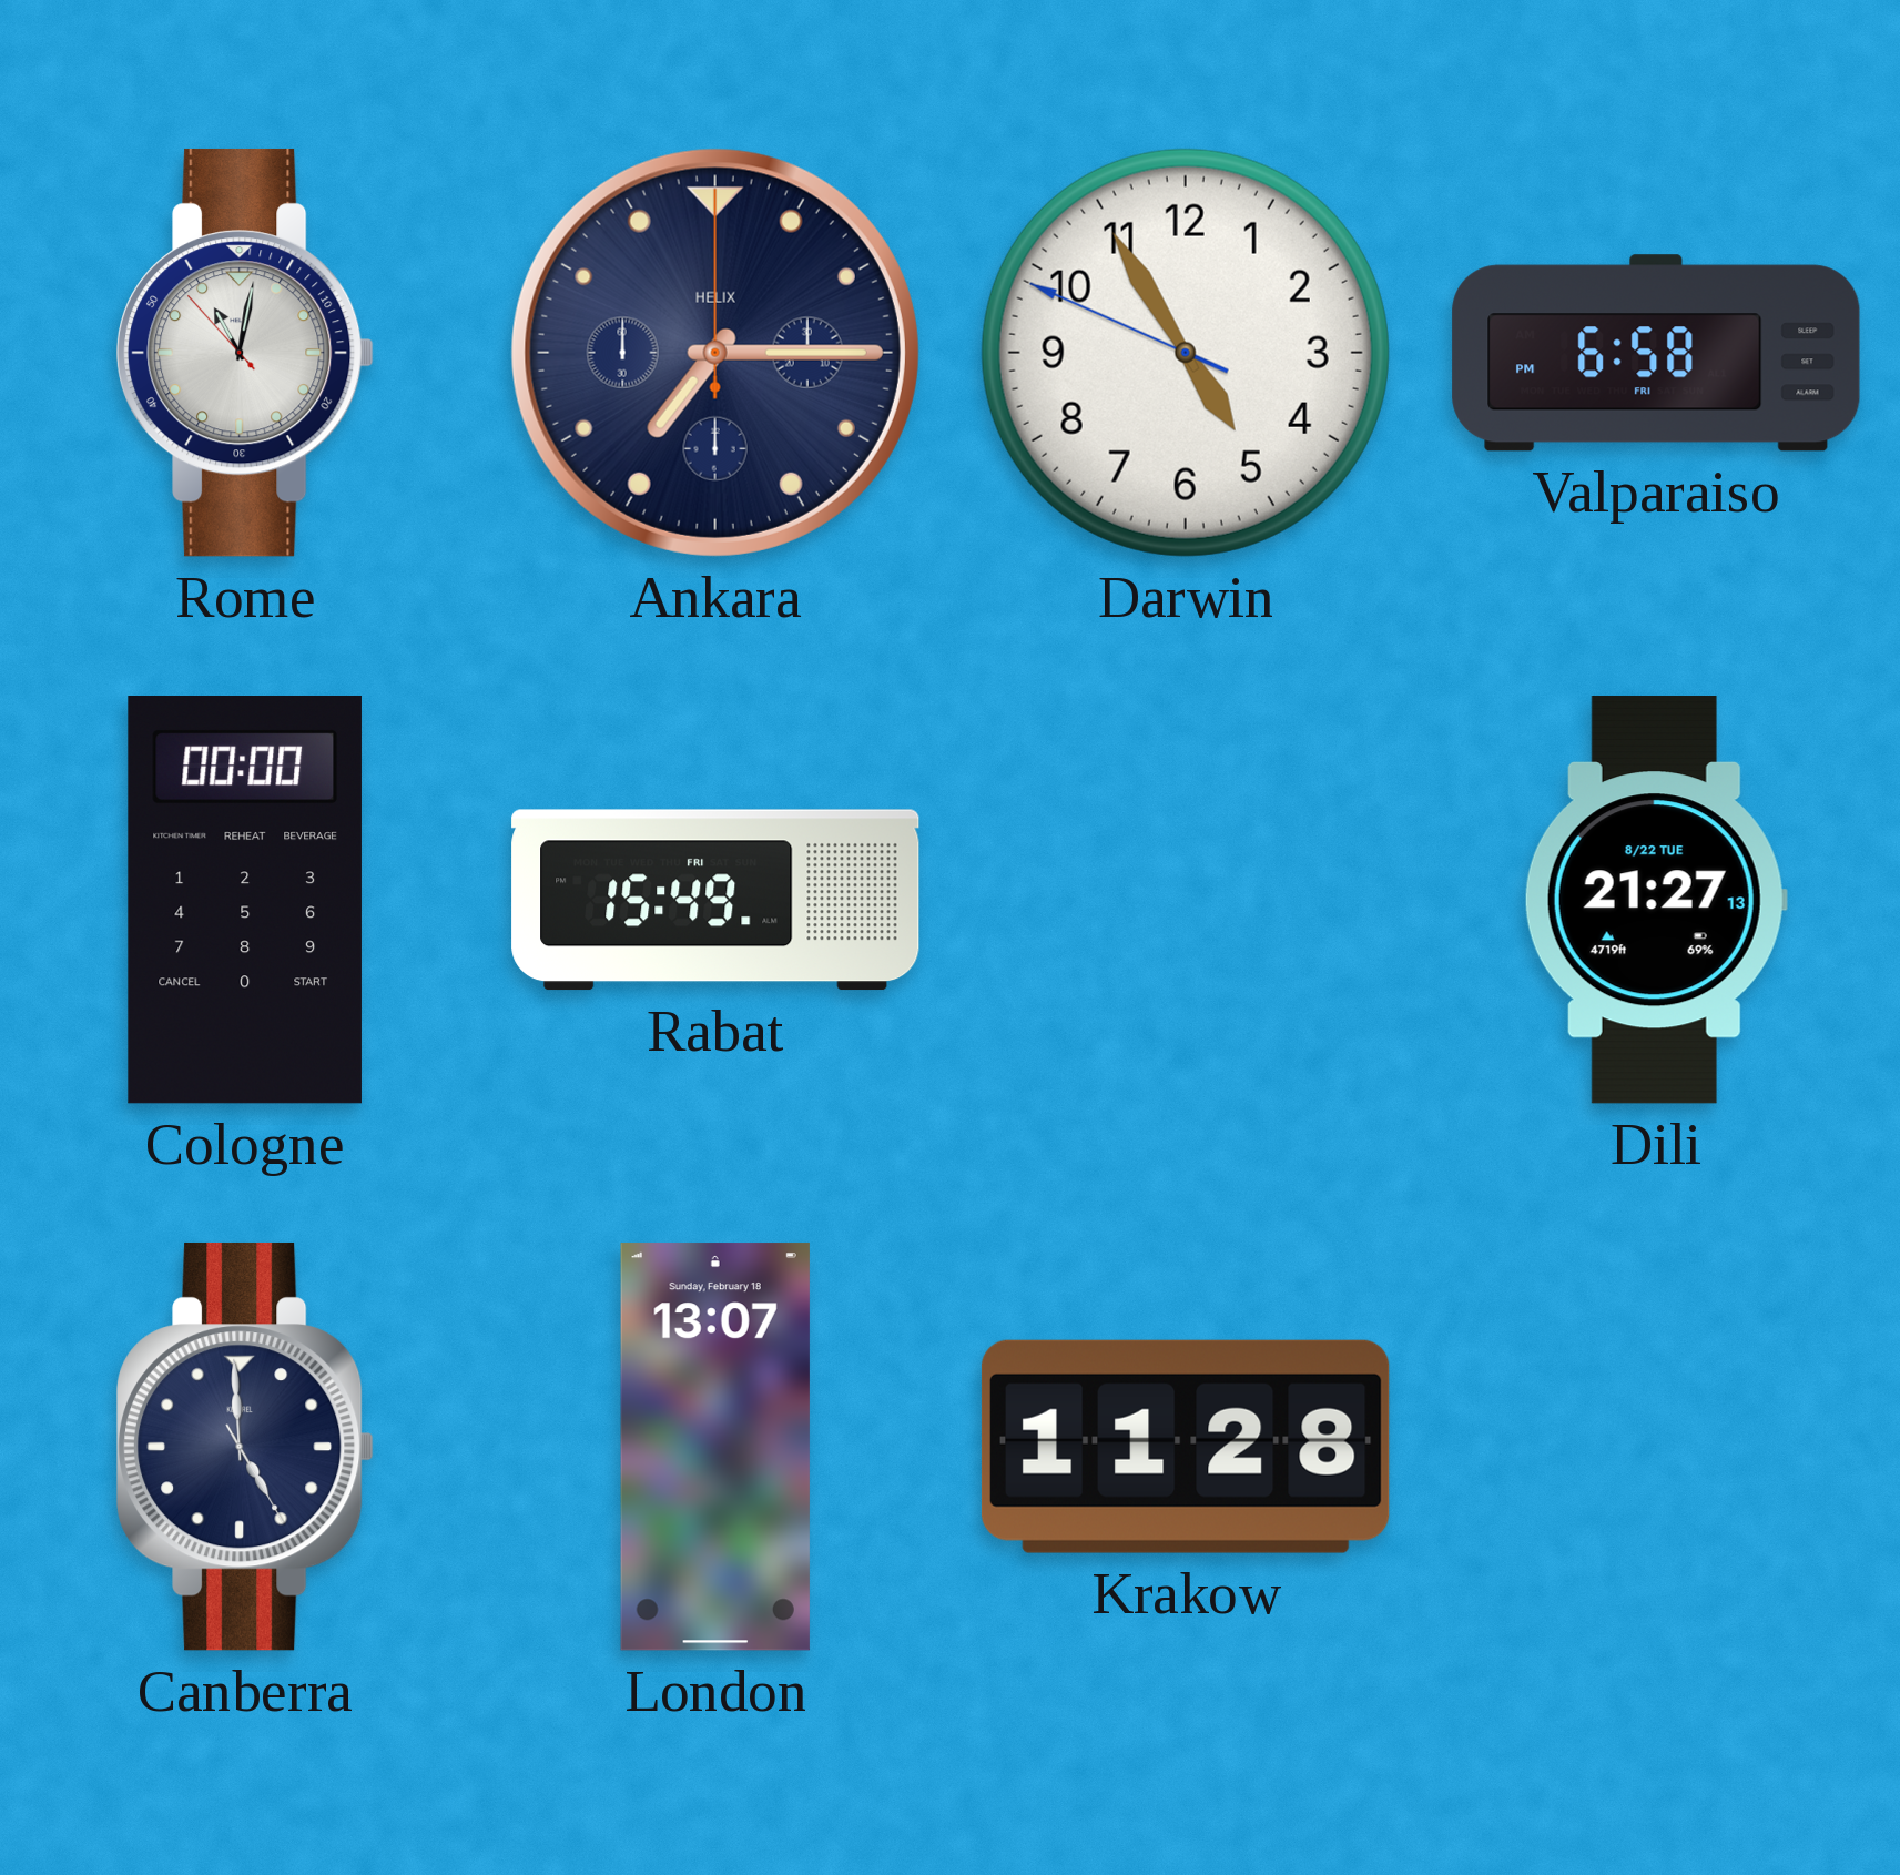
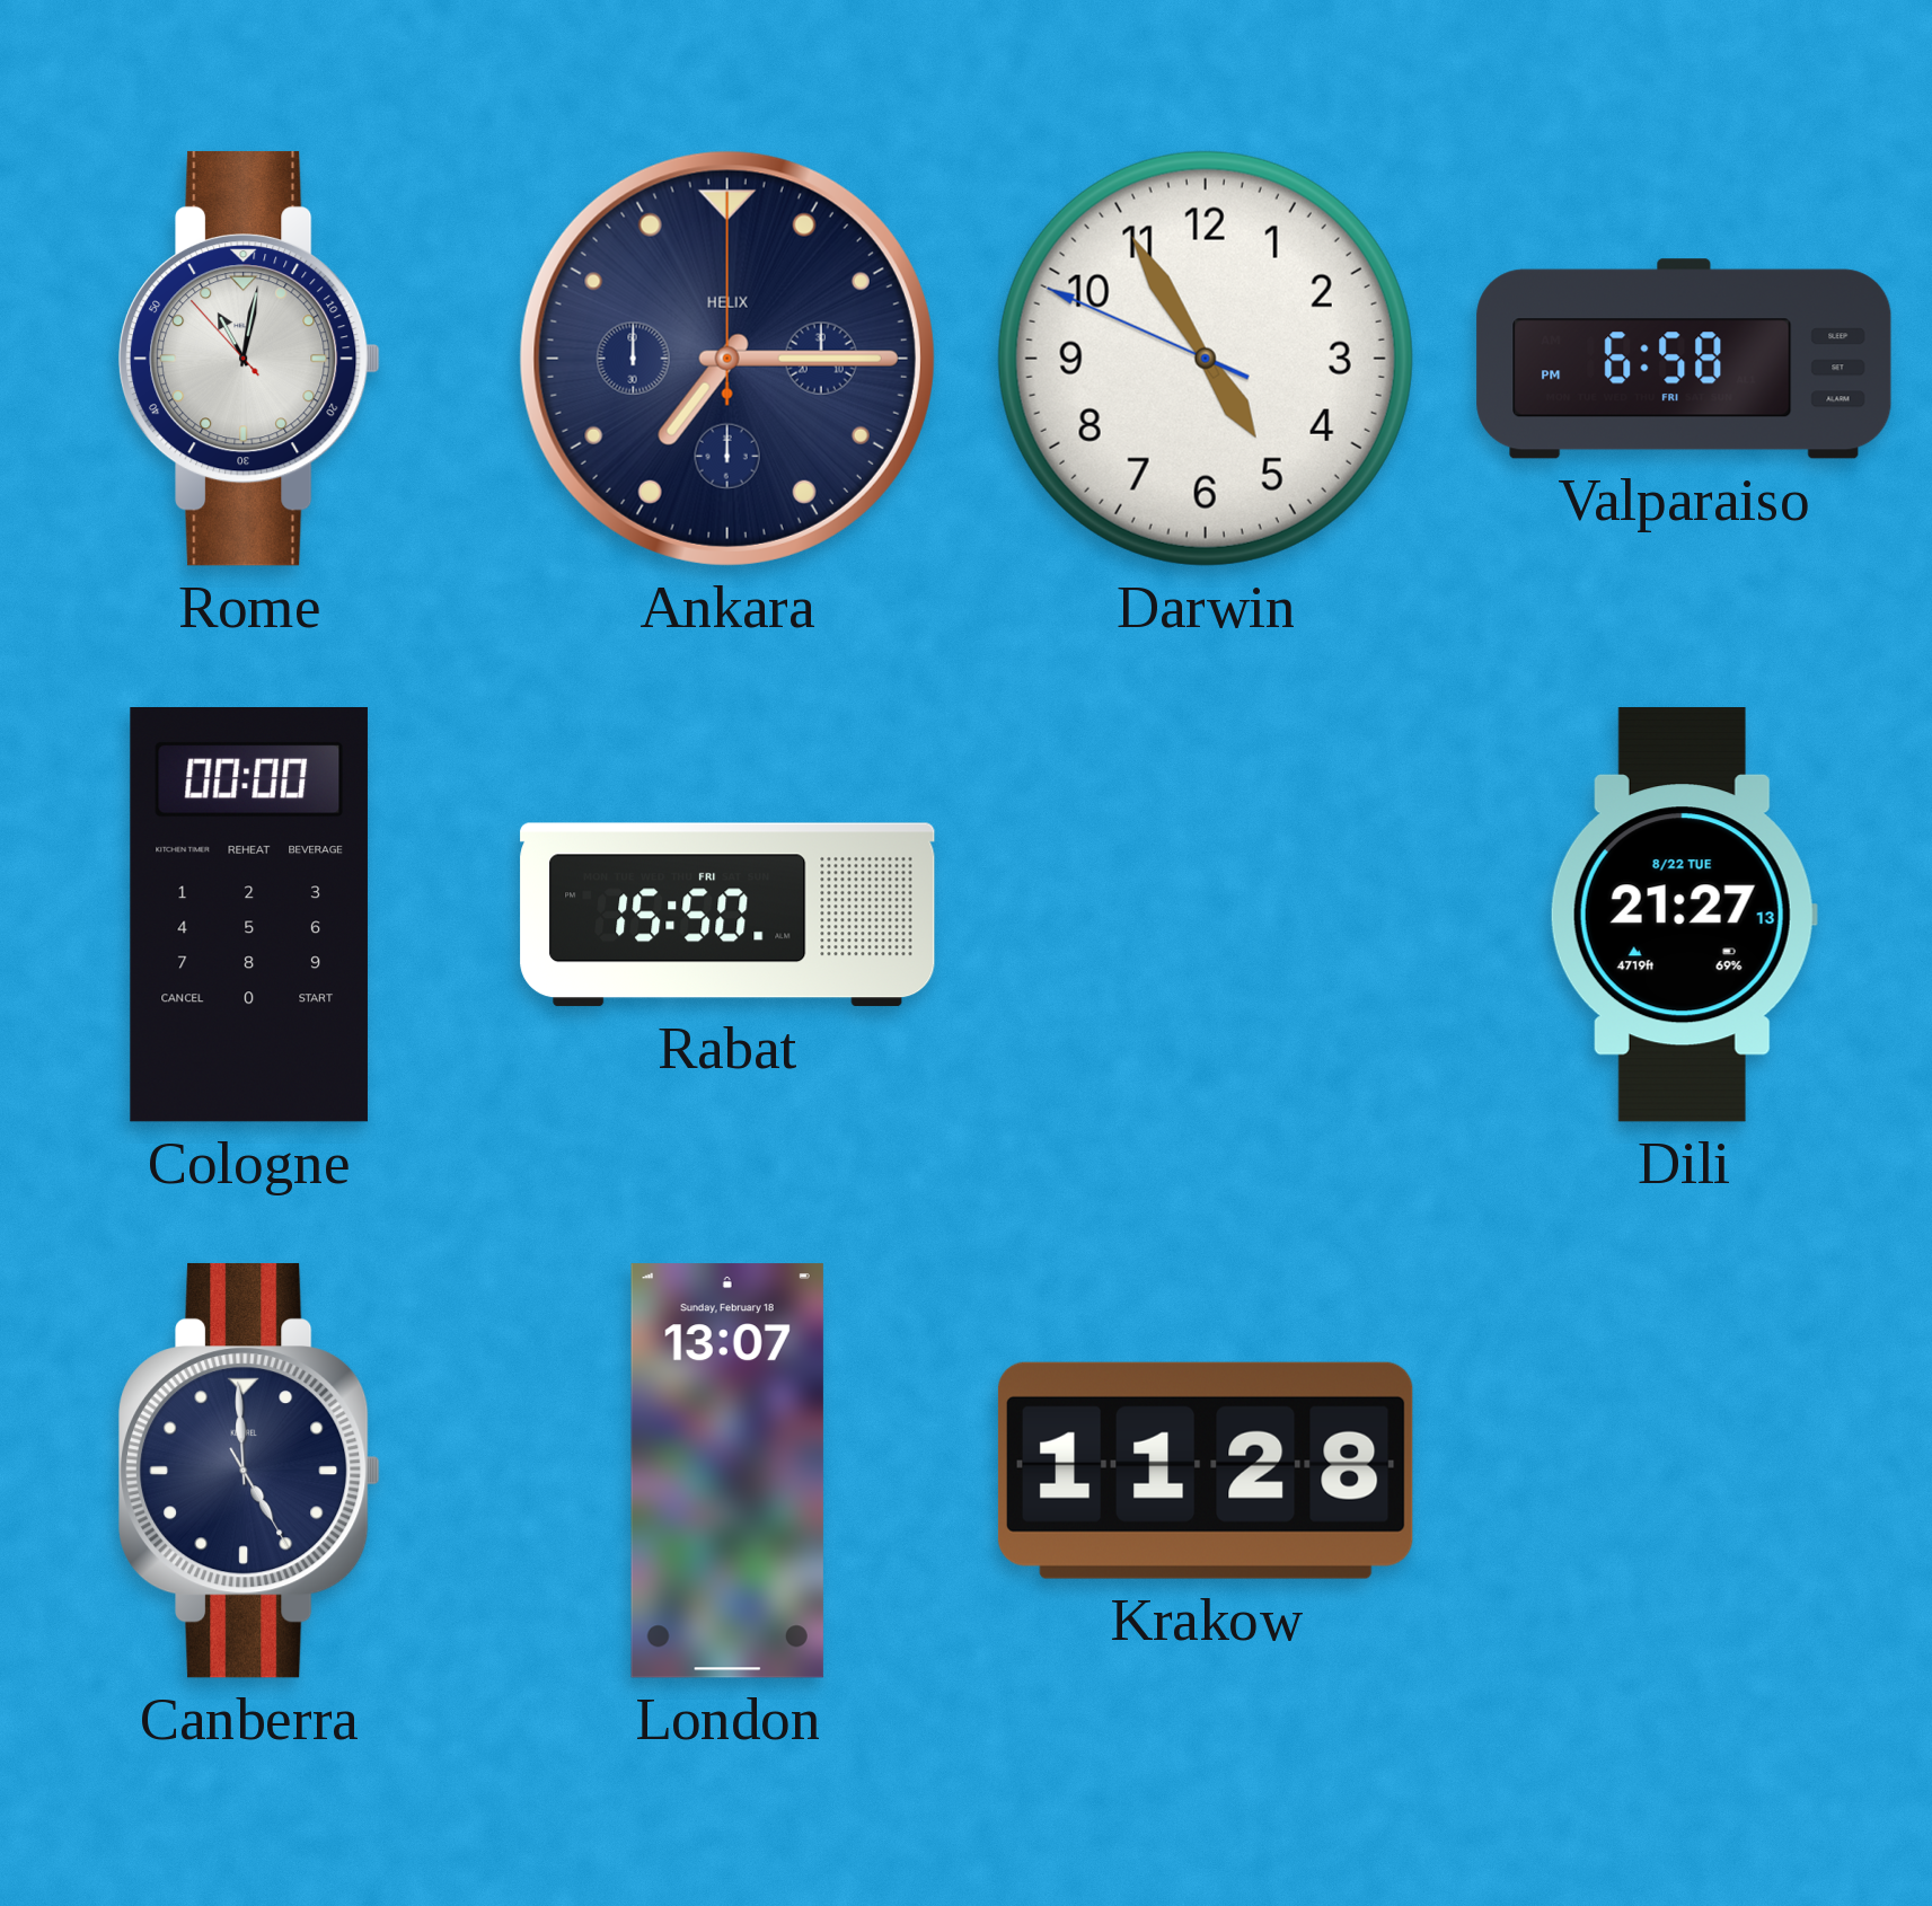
Rabat: 15:49 -> 15:50
